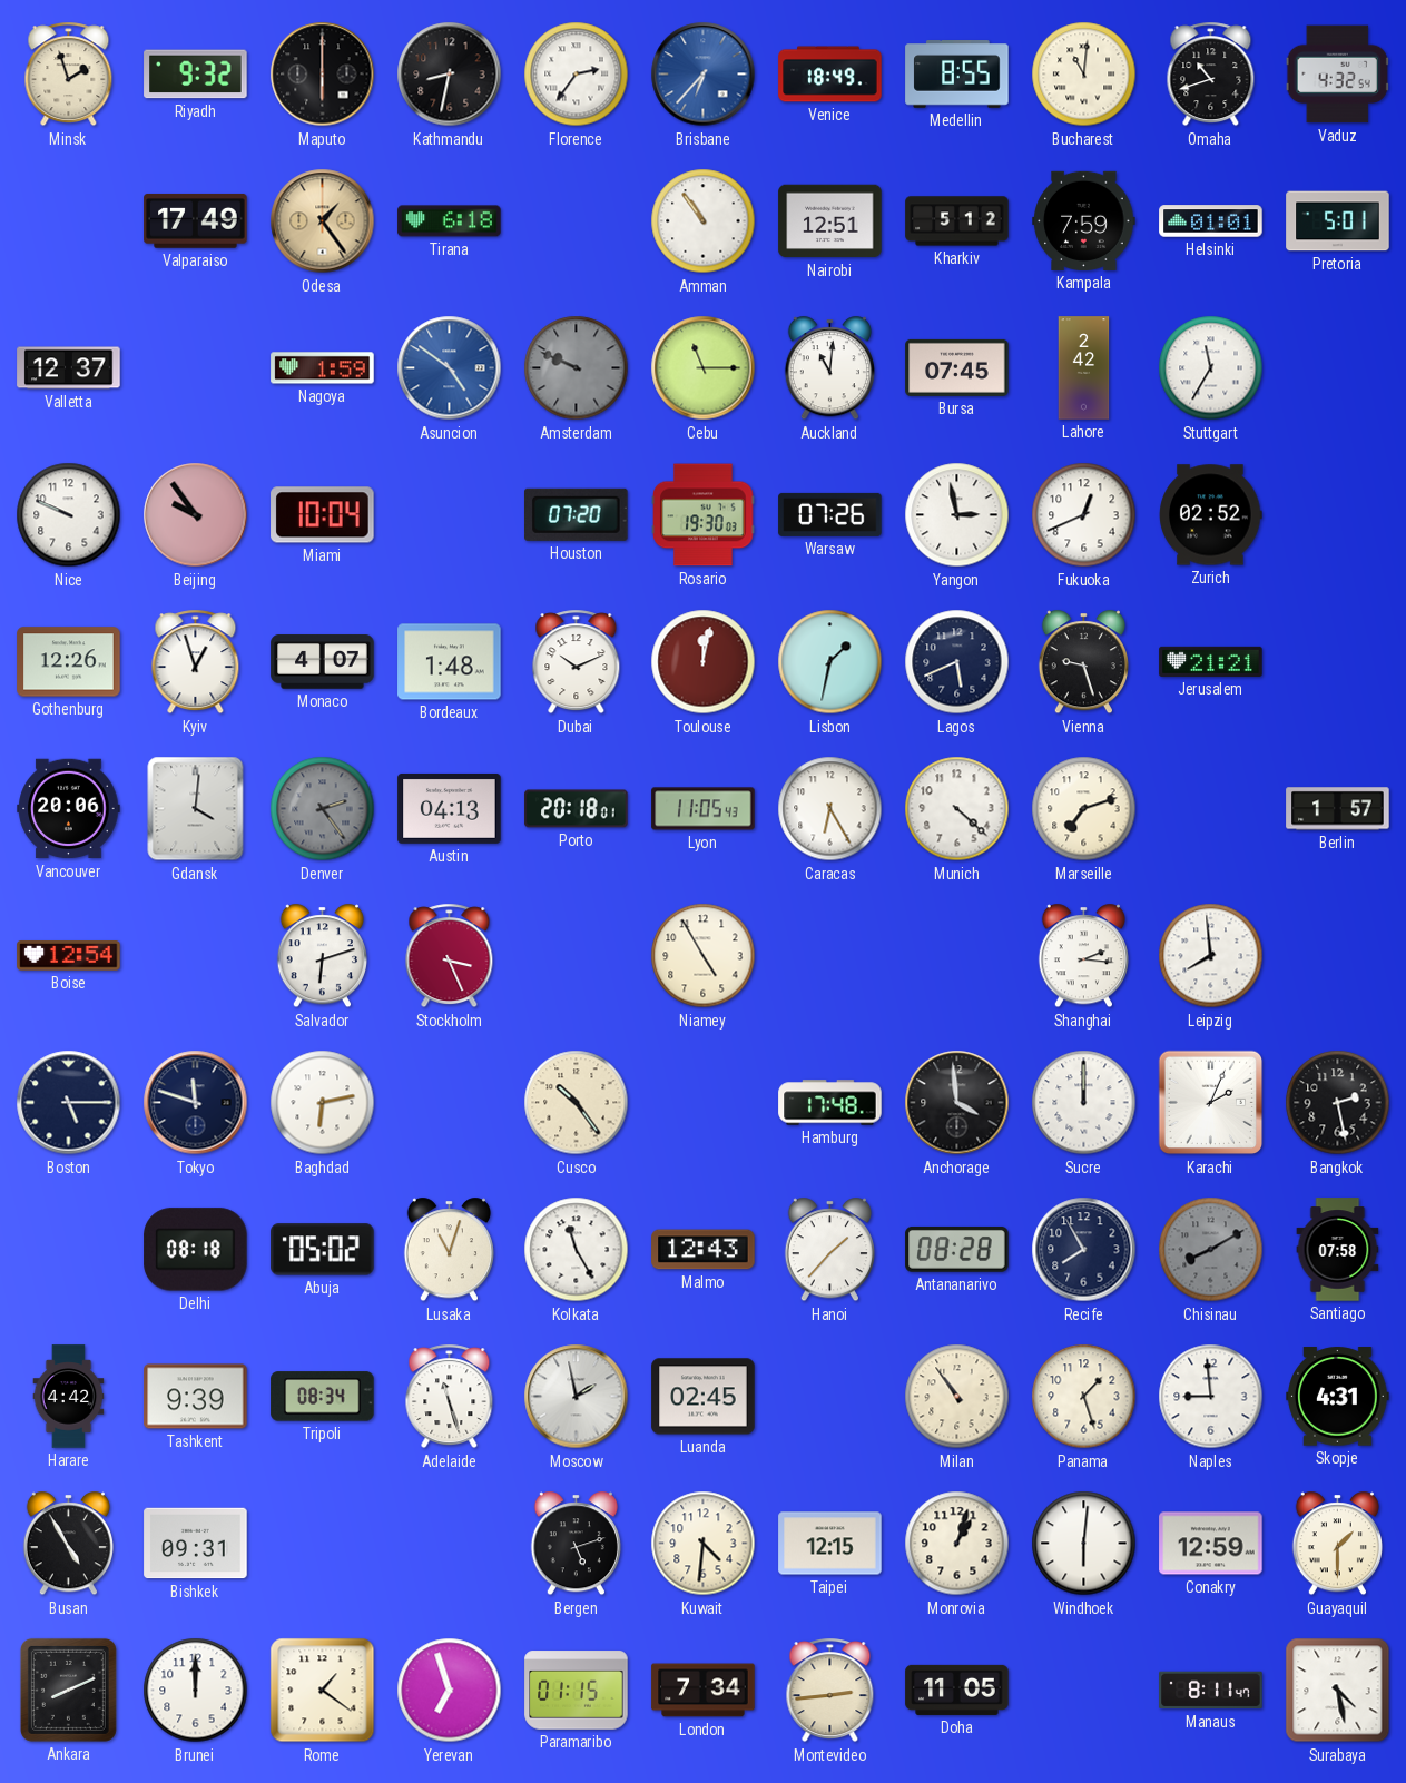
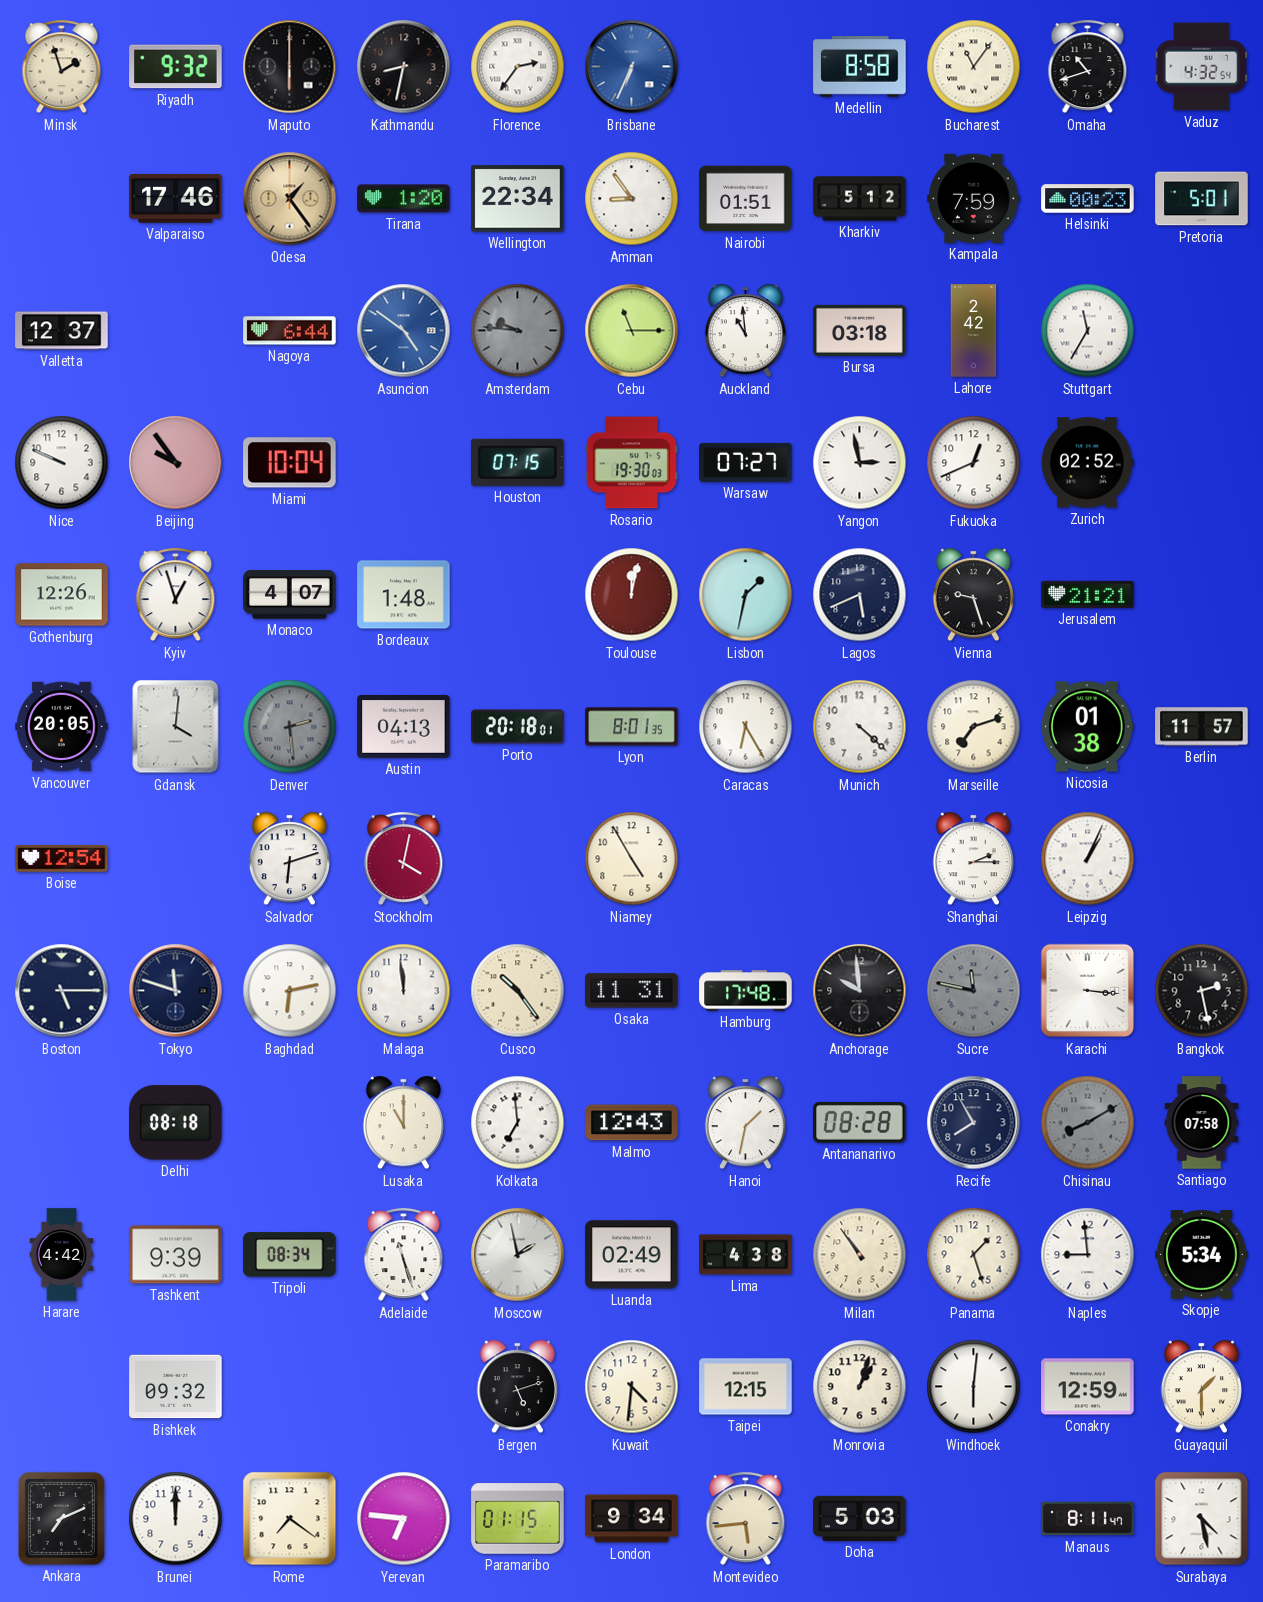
Brisbane: 6:37 -> 6:34
Venice: 18:49 -> none
Medellin: 8:55 -> 8:58
Bucharest: 11:01 -> 11:06
Valparaiso: 17:49 -> 17:46
Tirana: 6:18 -> 1:20
Wellington: none -> 22:34
Amman: 10:54 -> 8:54
Nairobi: 12:51 -> 01:51
Helsinki: 01:01 -> 00:23
Nagoya: 1:59 -> 6:44
Amsterdam: 9:49 -> 9:46
Auckland: 11:01 -> 10:59
Bursa: 07:45 -> 03:18
Houston: 07:20 -> 07:15
Warsaw: 07:26 -> 07:27
Dubai: 10:11 -> none
Vancouver: 20:06 -> 20:05
Denver: 2:24 -> 2:29
Lyon: 11:05 -> 8:01
Nicosia: none -> 01:38
Berlin: 1:57 -> 11:57
Stockholm: 3:26 -> 4:02
Shanghai: 2:16 -> 2:15
Leipzig: 7:59 -> 1:04
Malaga: none -> 11:59
Osaka: none -> 11:31
Anchorage: 3:59 -> 9:59
Sucre: 12:00 -> 11:47
Sucre dial: white -> grey
Karachi: 2:04 -> 3:16
Abuja: 05:02 -> none
Lusaka: 11:03 -> 11:00
Kolkata: 11:25 -> 6:59
Hanoi: 1:37 -> 1:32
Luanda: 02:45 -> 02:49
Lima: none -> 4:38
Skopje: 4:31 -> 5:34
Busan: 4:55 -> none
Bishkek: 09:31 -> 09:32
Ankara: 8:11 -> 7:11
Rome: 1:21 -> 7:21
Yerevan: 6:57 -> 6:46
London: 7:34 -> 9:34
Montevideo: 2:44 -> 5:44
Doha: 11:05 -> 5:03
